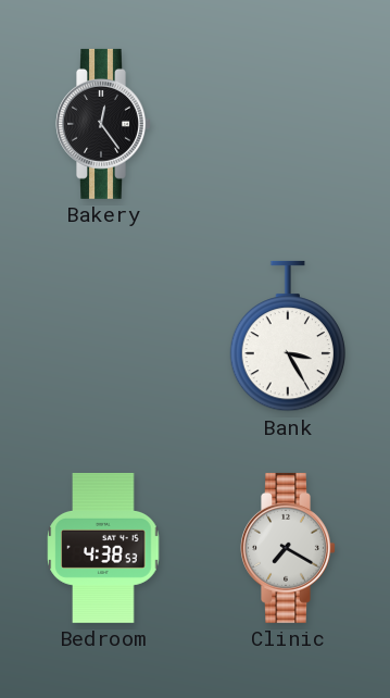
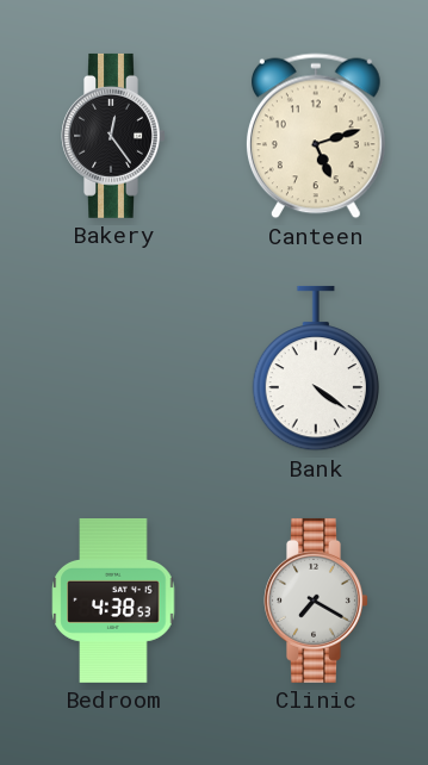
Canteen: none -> 5:12
Bank: 3:25 -> 4:21
